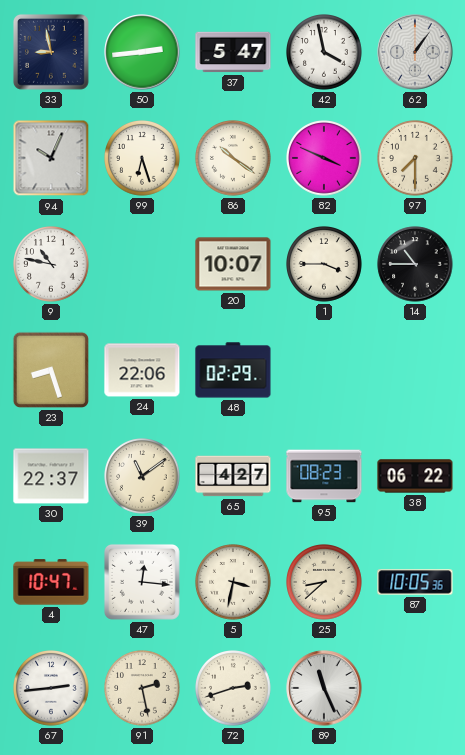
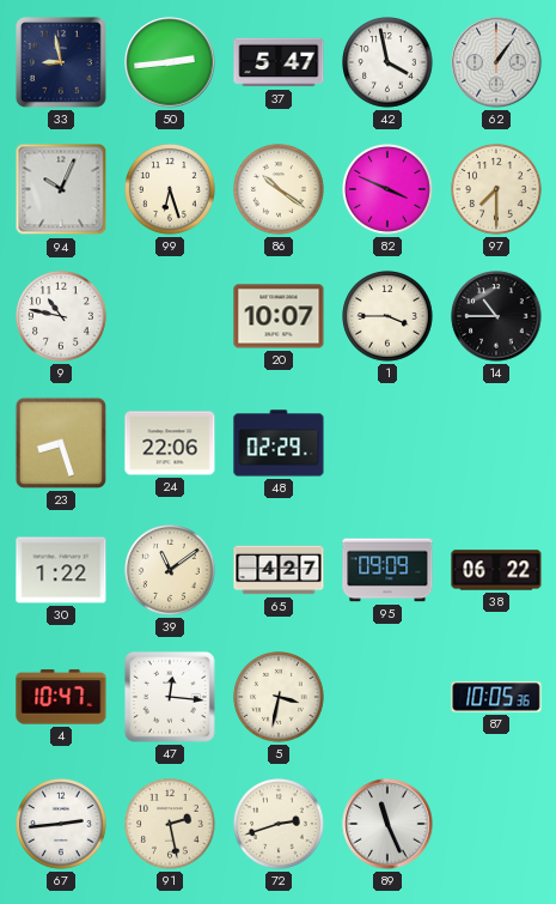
30: 22:37 -> 1:22
95: 08:23 -> 09:09
25: 8:38 -> none
